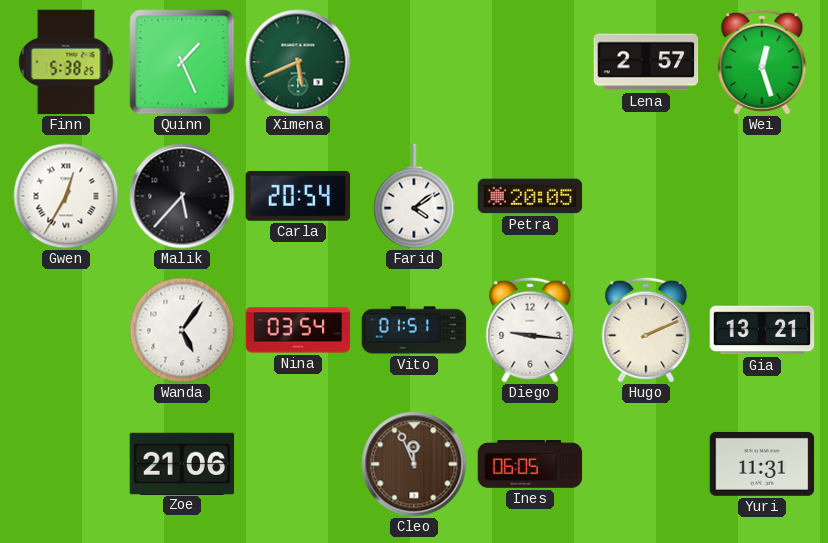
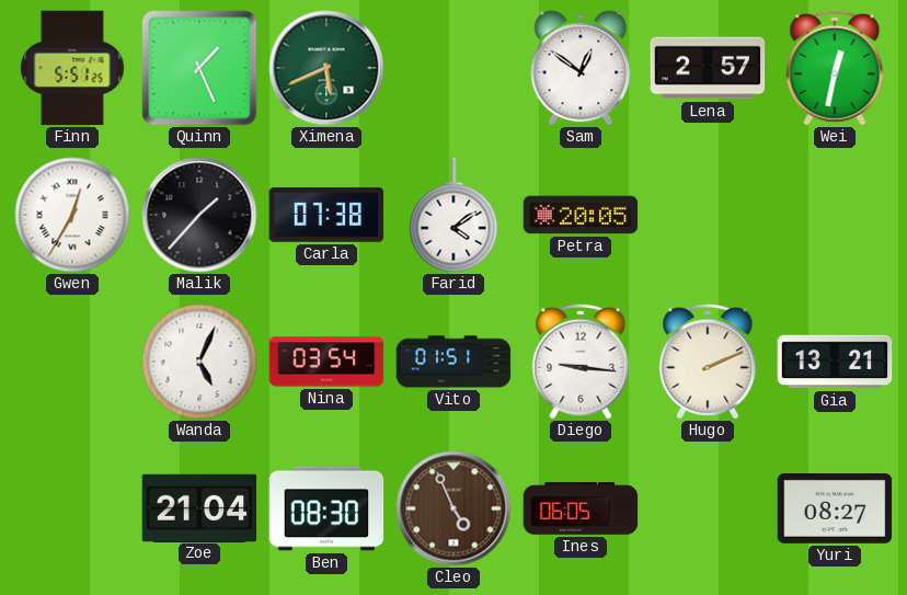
Finn: 5:38 -> 5:51
Sam: none -> 12:51
Wei: 12:27 -> 12:32
Malik: 5:37 -> 1:37
Carla: 20:54 -> 07:38
Wanda: 5:06 -> 5:04
Zoe: 21:06 -> 21:04
Ben: none -> 08:30
Cleo: 11:56 -> 4:56
Yuri: 11:31 -> 08:27
